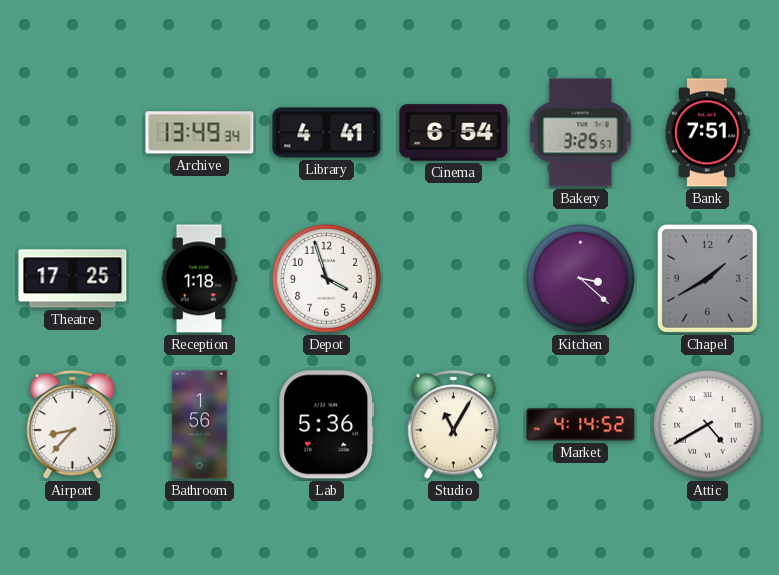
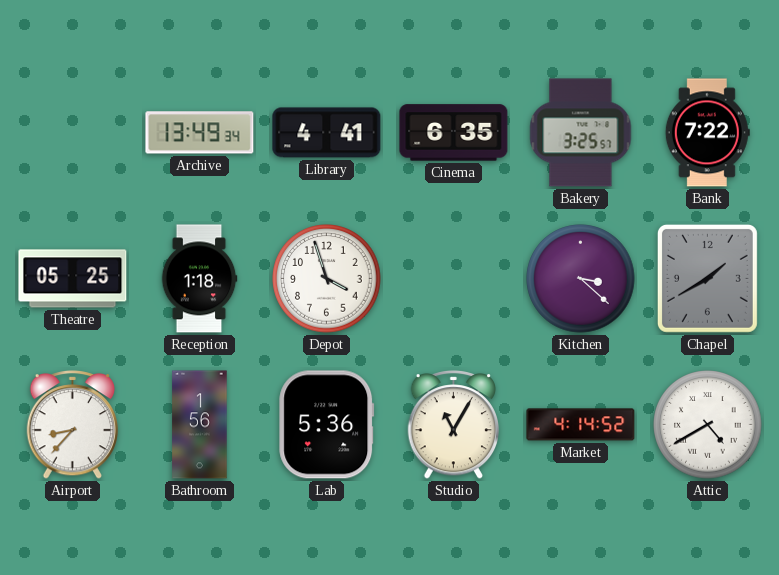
Cinema: 6:54 -> 6:35
Bank: 7:51 -> 7:22
Theatre: 17:25 -> 05:25
